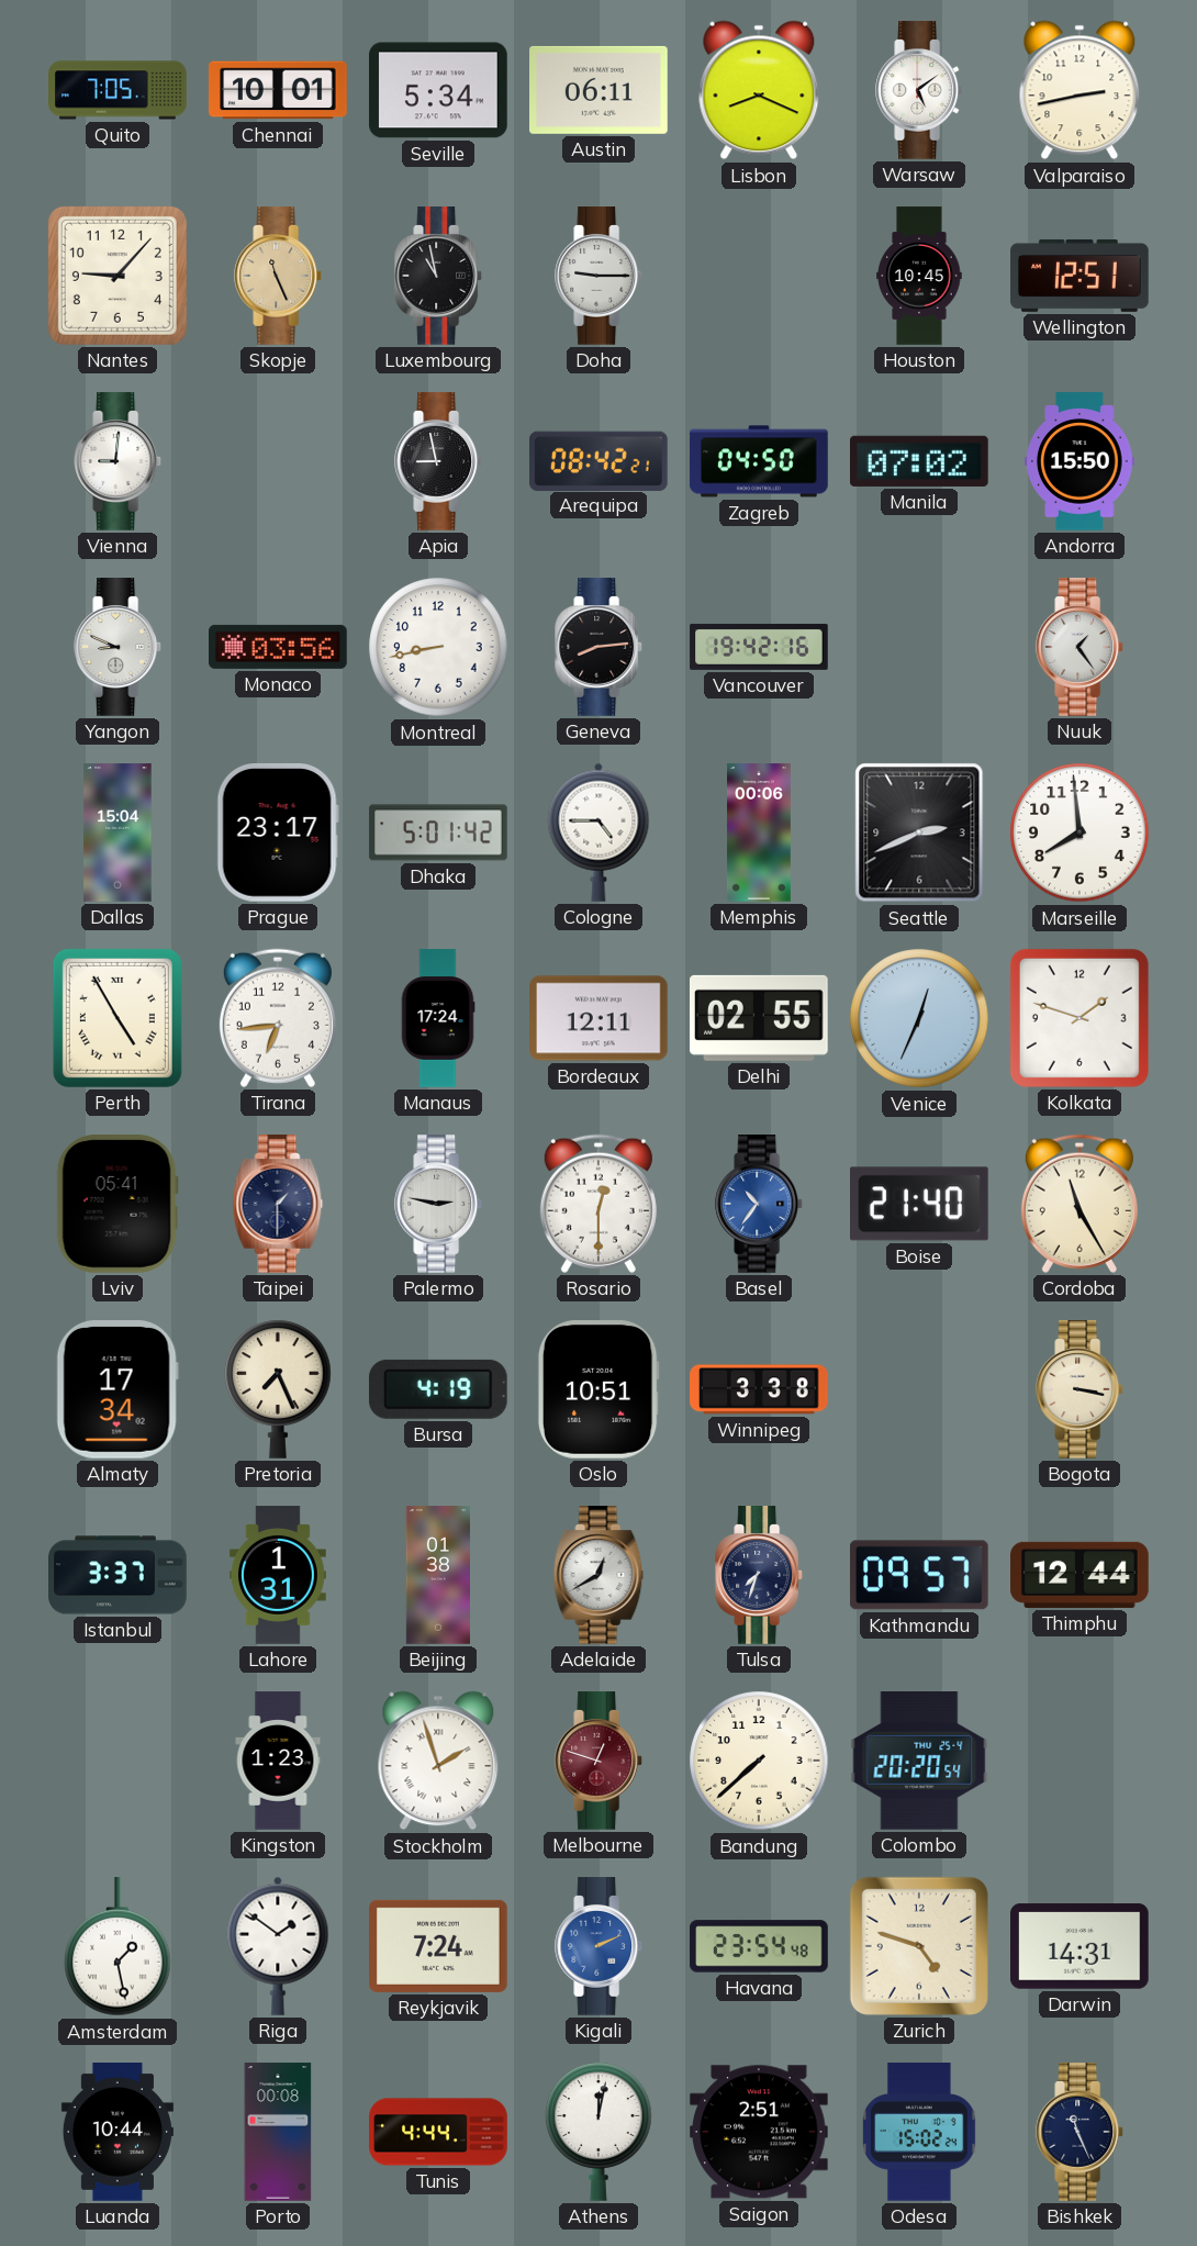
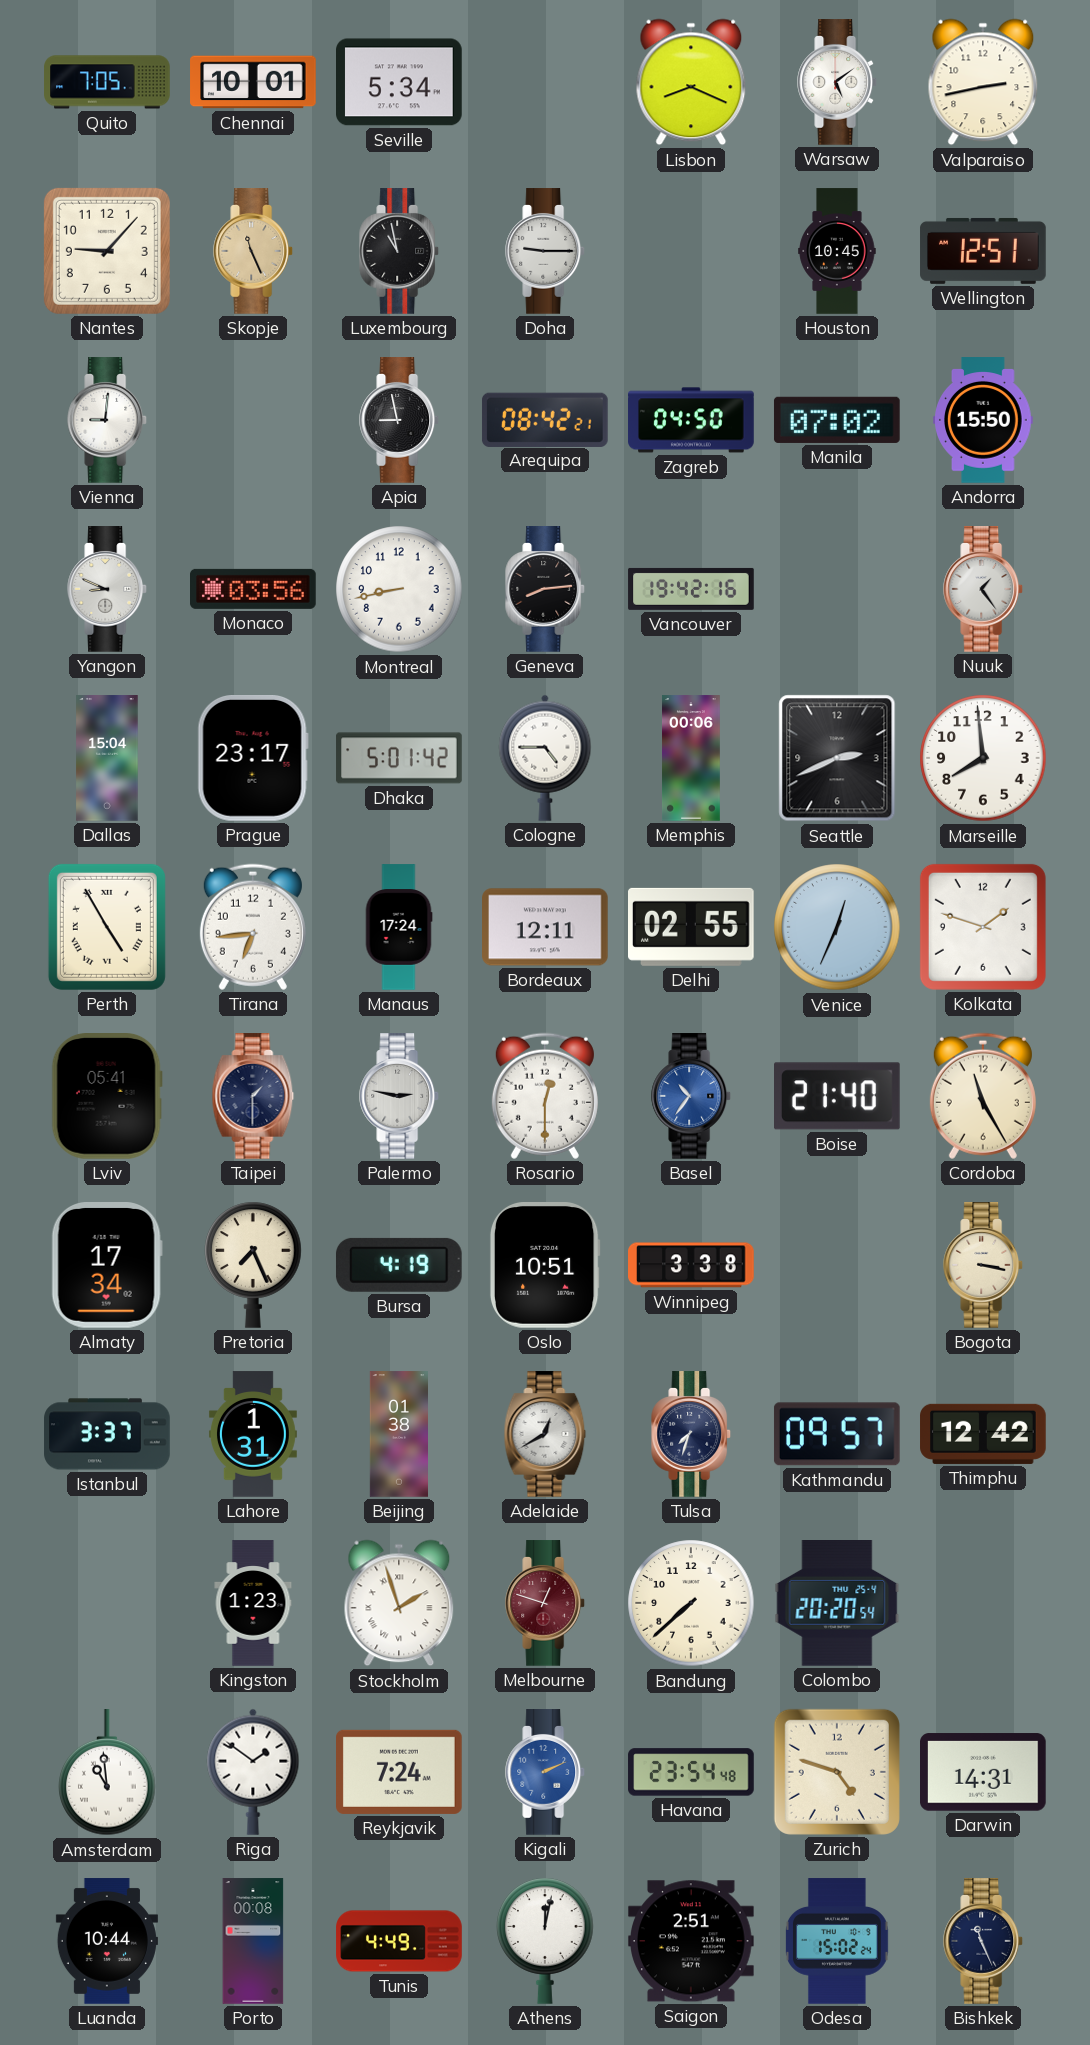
Austin: 06:11 -> none
Thimphu: 12:44 -> 12:42
Amsterdam: 1:28 -> 10:59
Tunis: 4:44 -> 4:49
